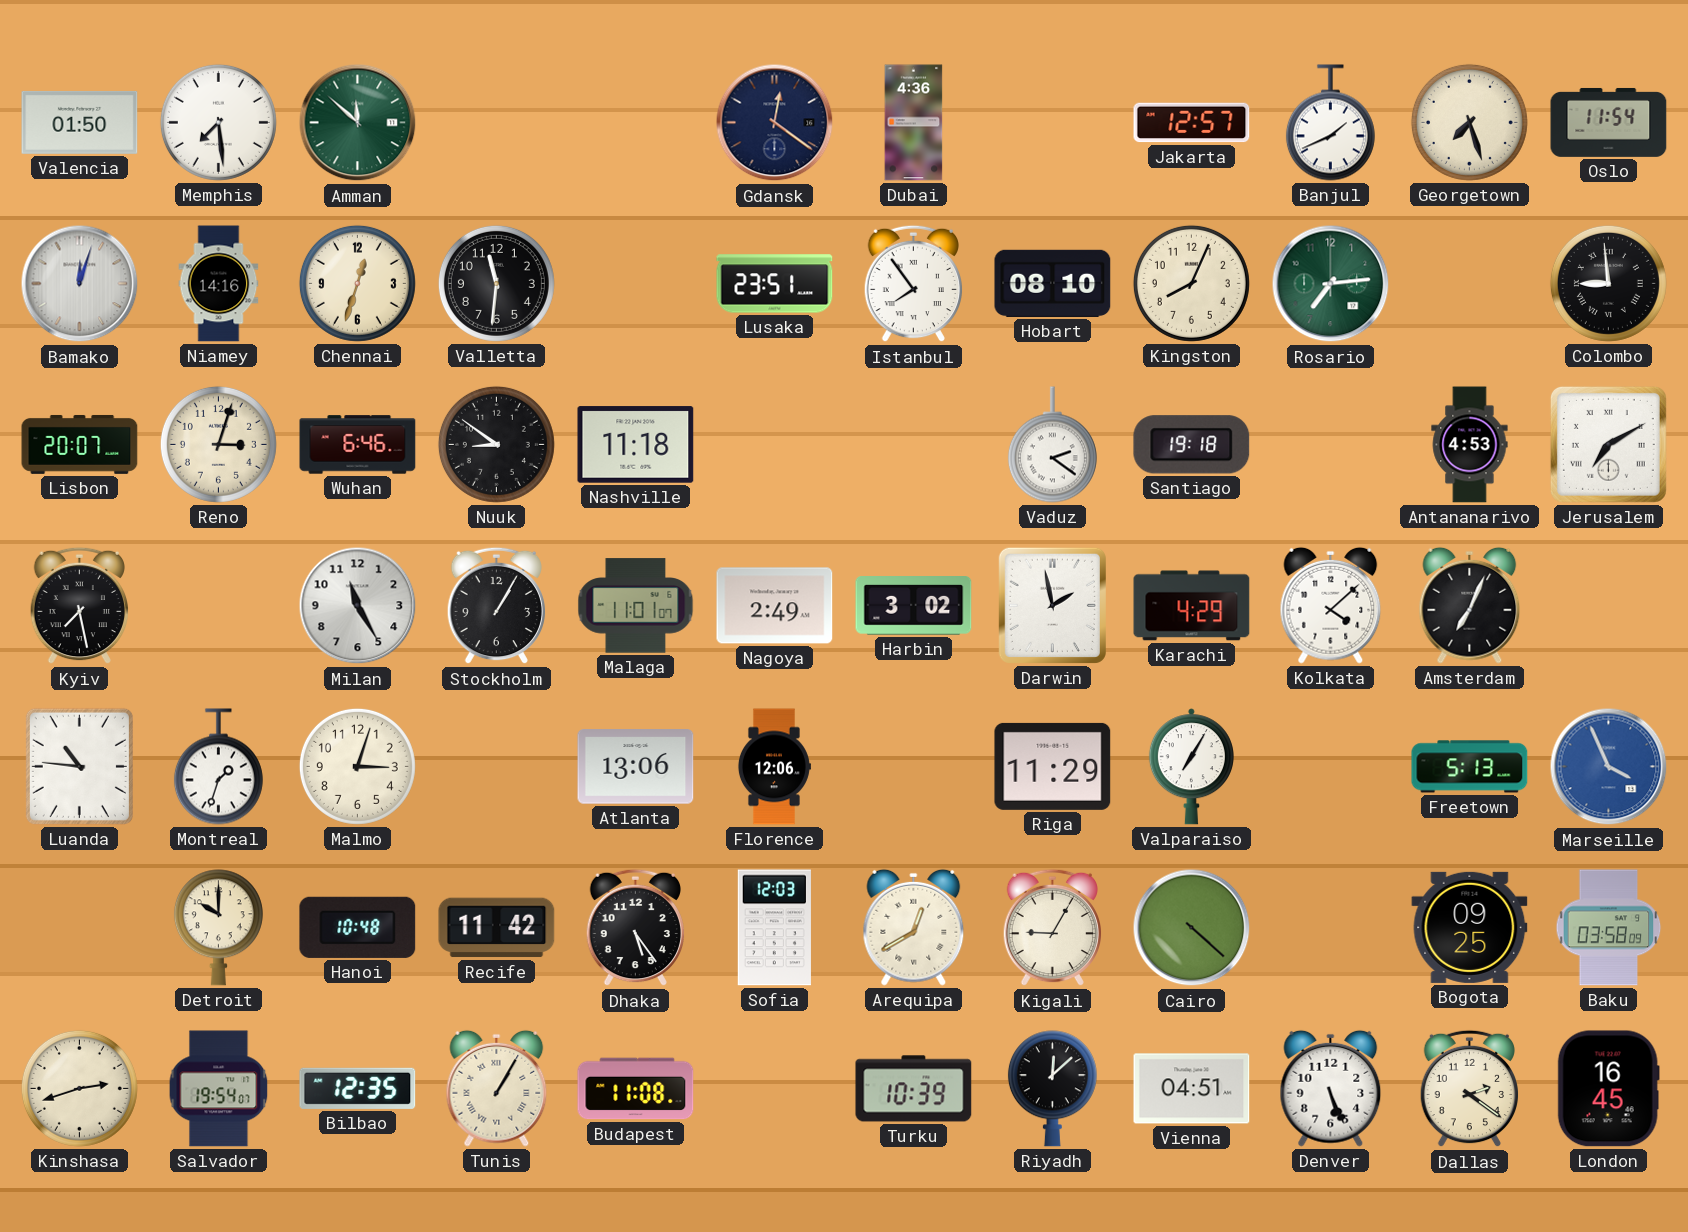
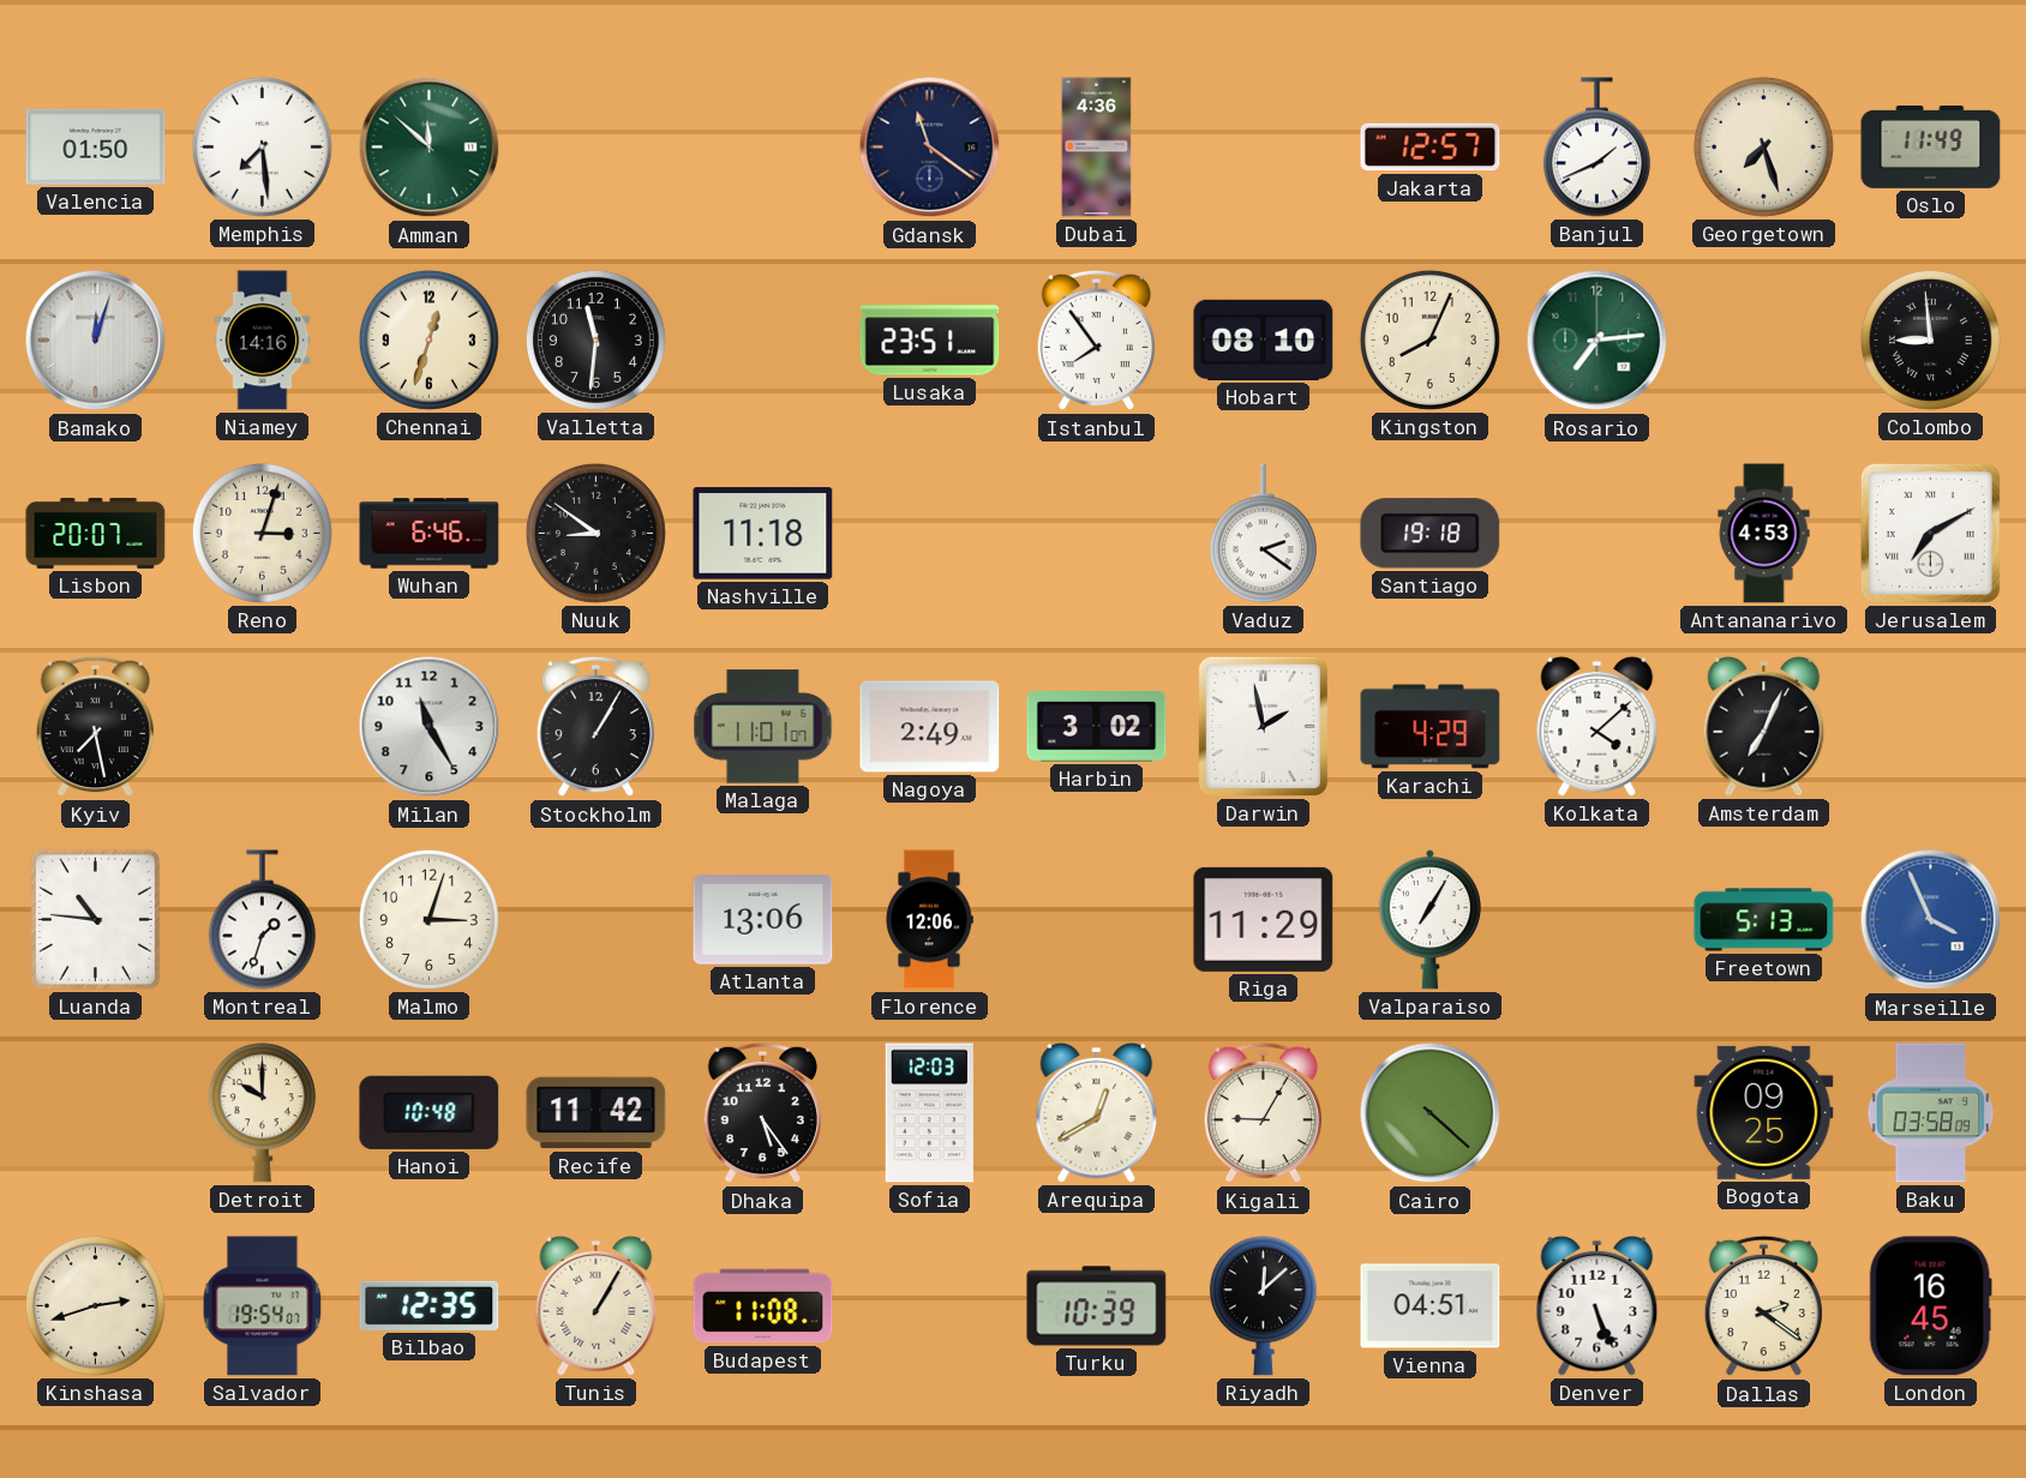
Gdansk: 12:21 -> 11:21
Oslo: 11:54 -> 11:49
